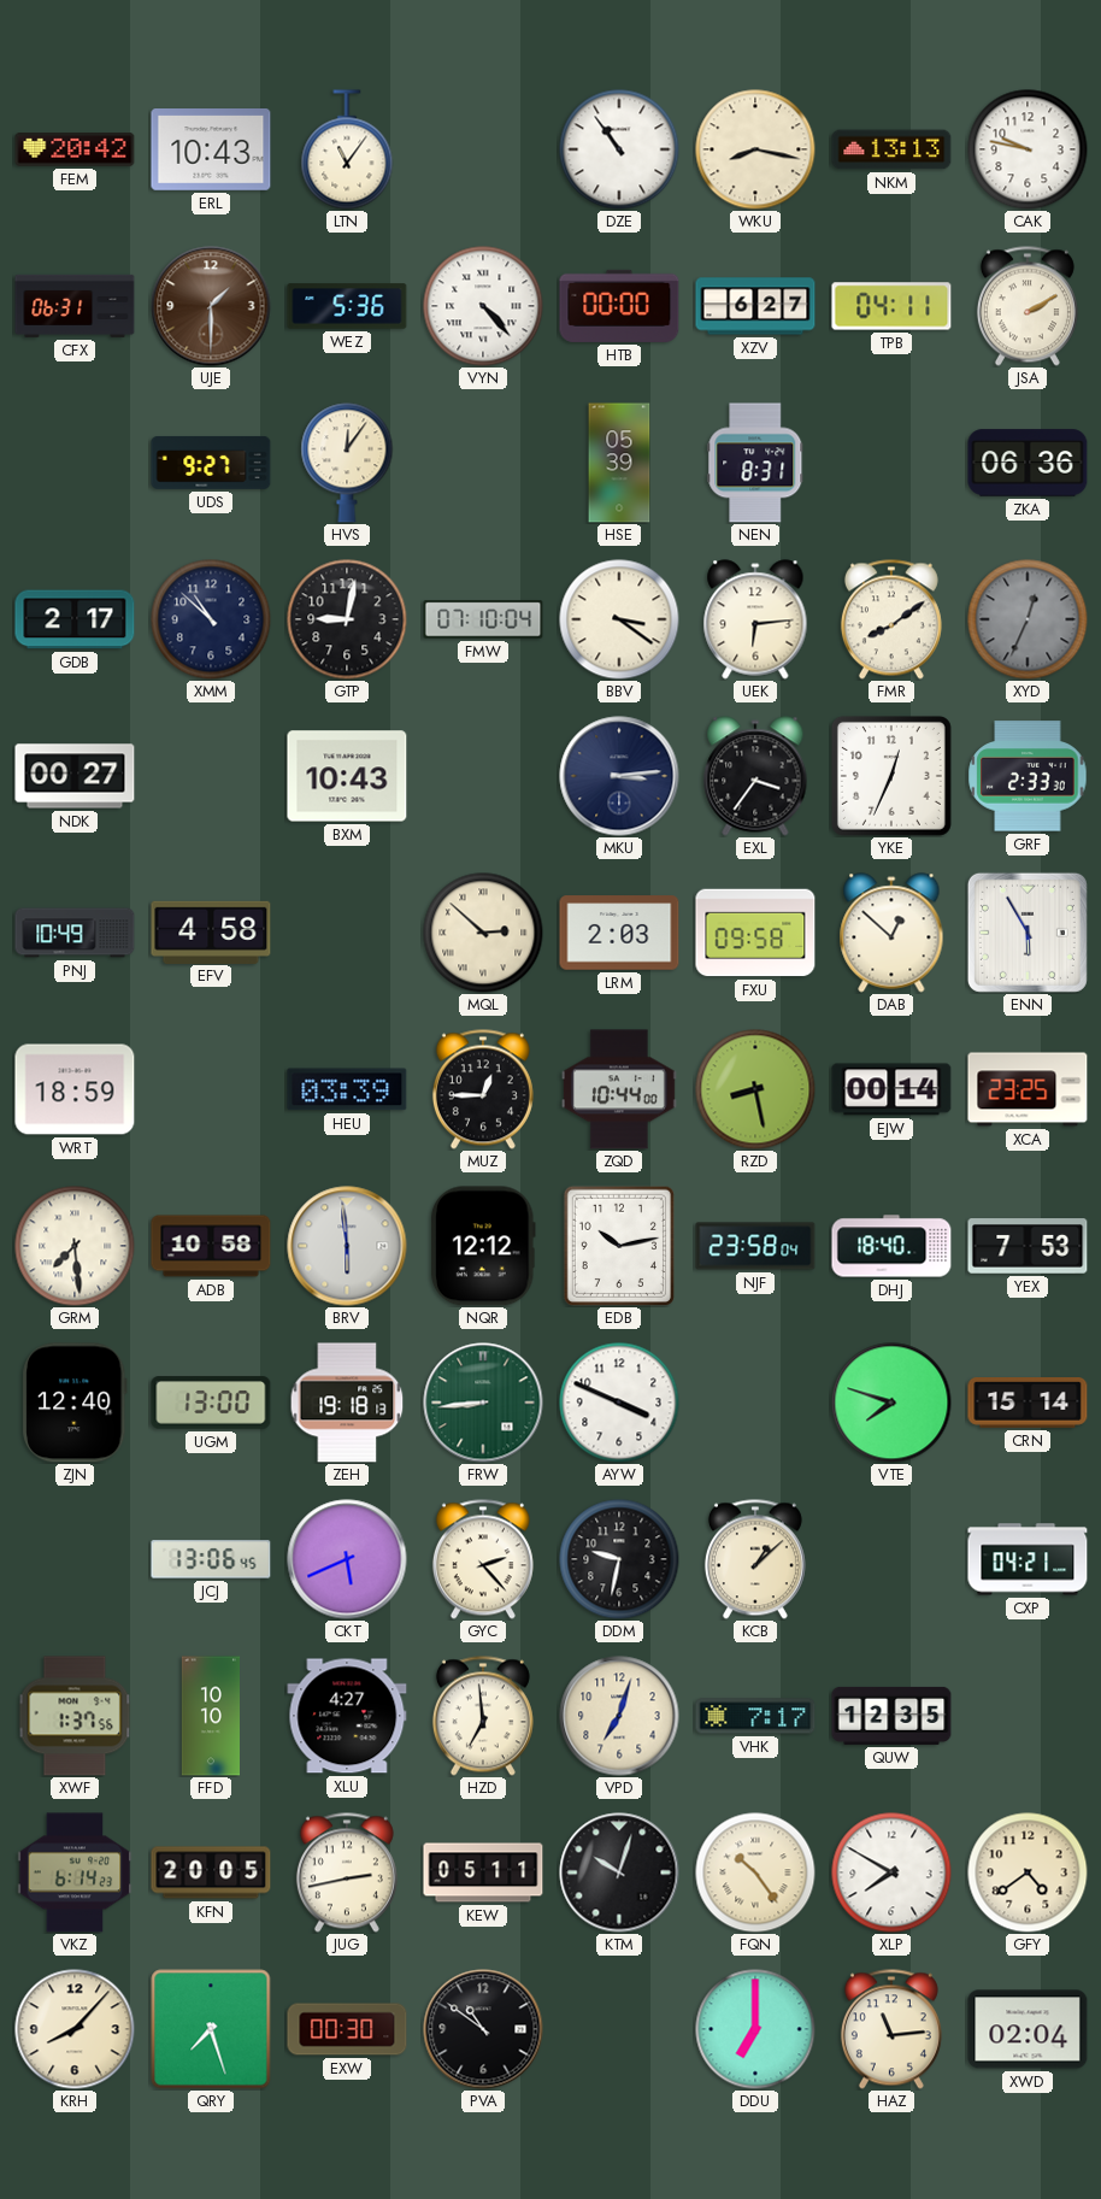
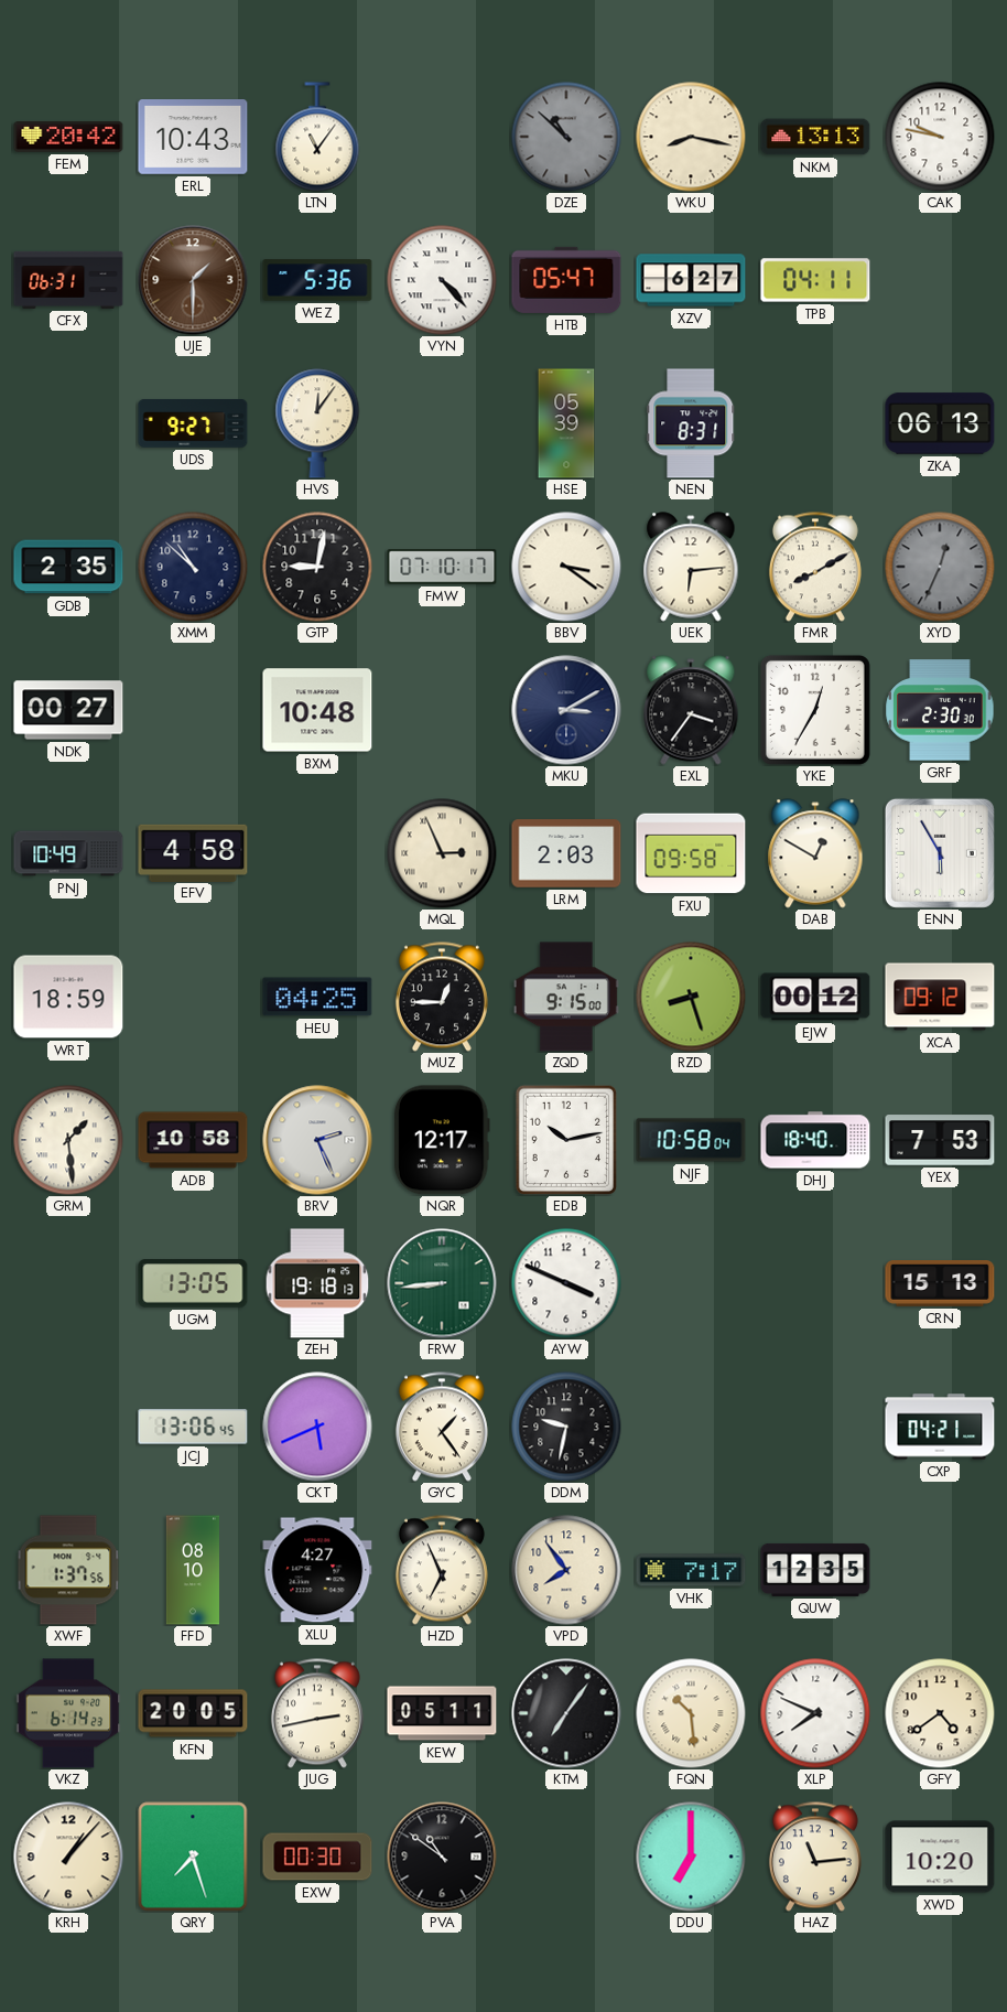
DZE: 10:54 -> 10:52
DZE dial: white -> grey
HTB: 00:00 -> 05:47
JSA: 2:10 -> none
ZKA: 06:36 -> 06:13
GDB: 2:17 -> 2:35
FMW: 07:10:04 -> 07:10:17
FMR: 8:09 -> 8:10
BXM: 10:43 -> 10:48
MKU: 3:14 -> 3:10
YKE: 12:34 -> 12:35
GRF: 2:33 -> 2:30
MQL: 2:52 -> 2:56
DAB: 12:52 -> 12:50
HEU: 03:39 -> 04:25
ZQD: 10:44 -> 9:15
RZD: 8:28 -> 8:27
EJW: 00:14 -> 00:12
XCA: 23:25 -> 09:12
GRM: 7:29 -> 1:29
BRV: 5:59 -> 2:26
NQR: 12:12 -> 12:17
NJF: 23:58 -> 10:58
ZJN: 12:40 -> none
UGM: 13:00 -> 13:05
VTE: 7:48 -> none
CRN: 15:14 -> 15:13
GYC: 2:23 -> 1:24
KCB: 1:08 -> none
FFD: 10:10 -> 08:10
HZD: 6:59 -> 6:56
VPD: 7:03 -> 7:54
KTM: 10:03 -> 7:06
FQN: 10:24 -> 10:29
XLP: 7:50 -> 7:49
KRH: 8:07 -> 1:07
XWD: 02:04 -> 10:20
